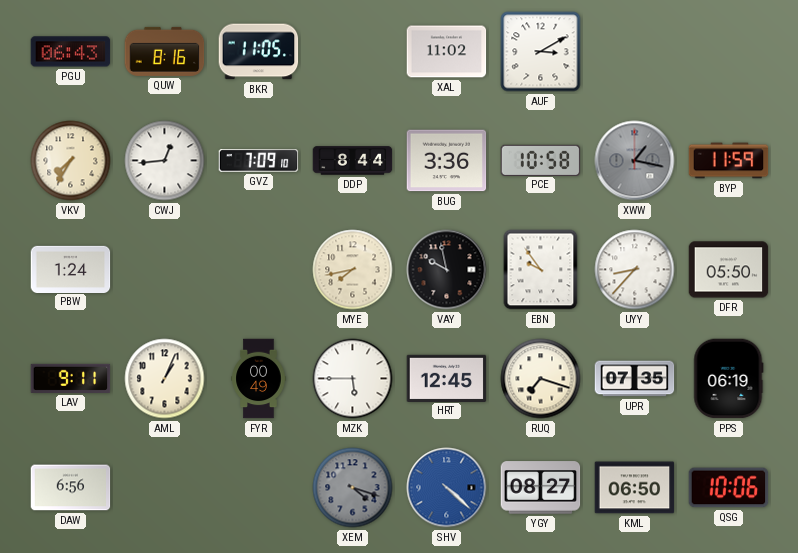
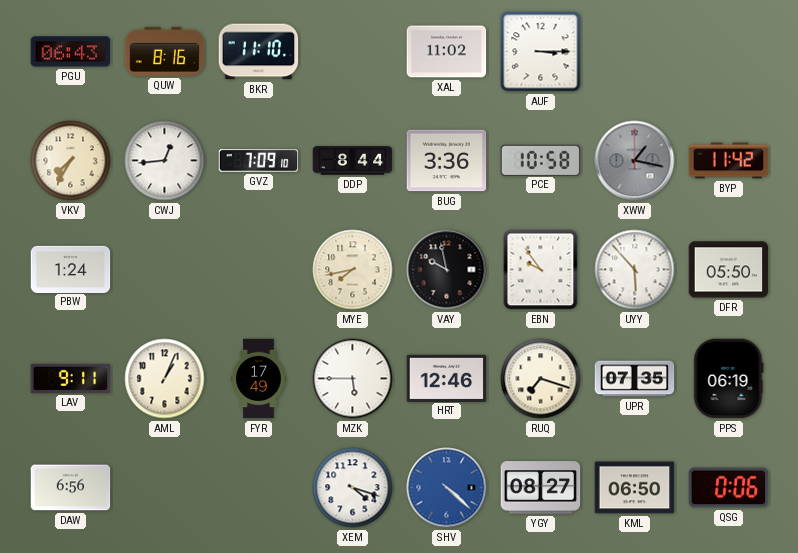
BKR: 11:05 -> 11:10
AUF: 3:10 -> 3:15
BYP: 11:59 -> 11:42
UYY: 8:37 -> 5:53
FYR: 00:49 -> 17:49
HRT: 12:45 -> 12:46
XEM dial: grey -> white
QSG: 10:06 -> 0:06
